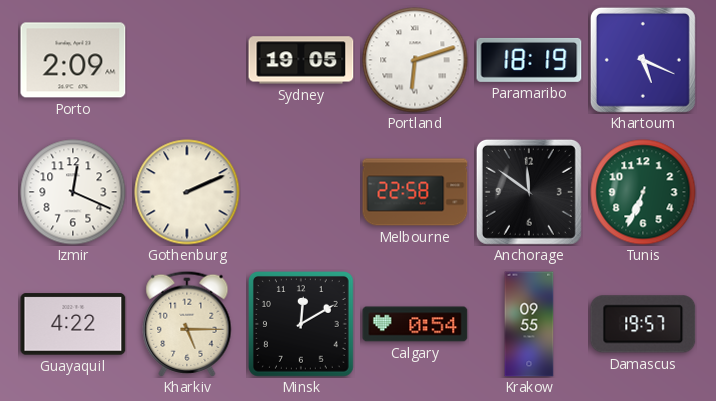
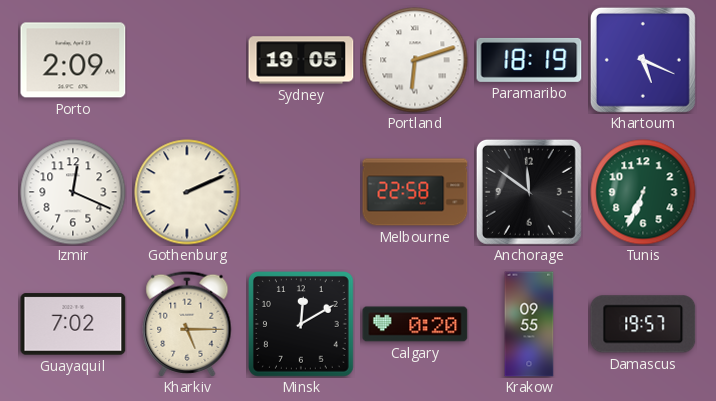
Guayaquil: 4:22 -> 7:02
Calgary: 0:54 -> 0:20
